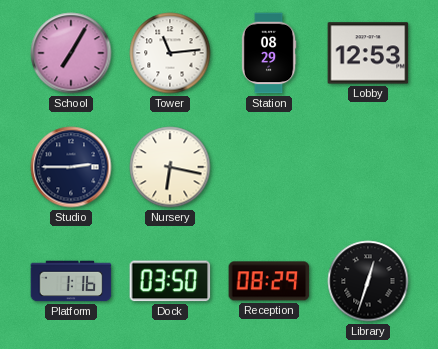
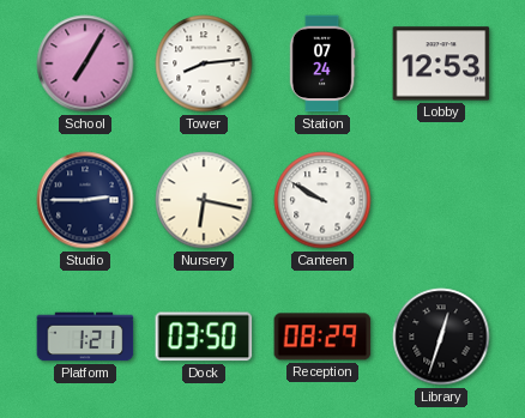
Tower: 11:14 -> 8:14
Station: 08:29 -> 07:24
Canteen: none -> 9:50
Platform: 1:16 -> 1:21
